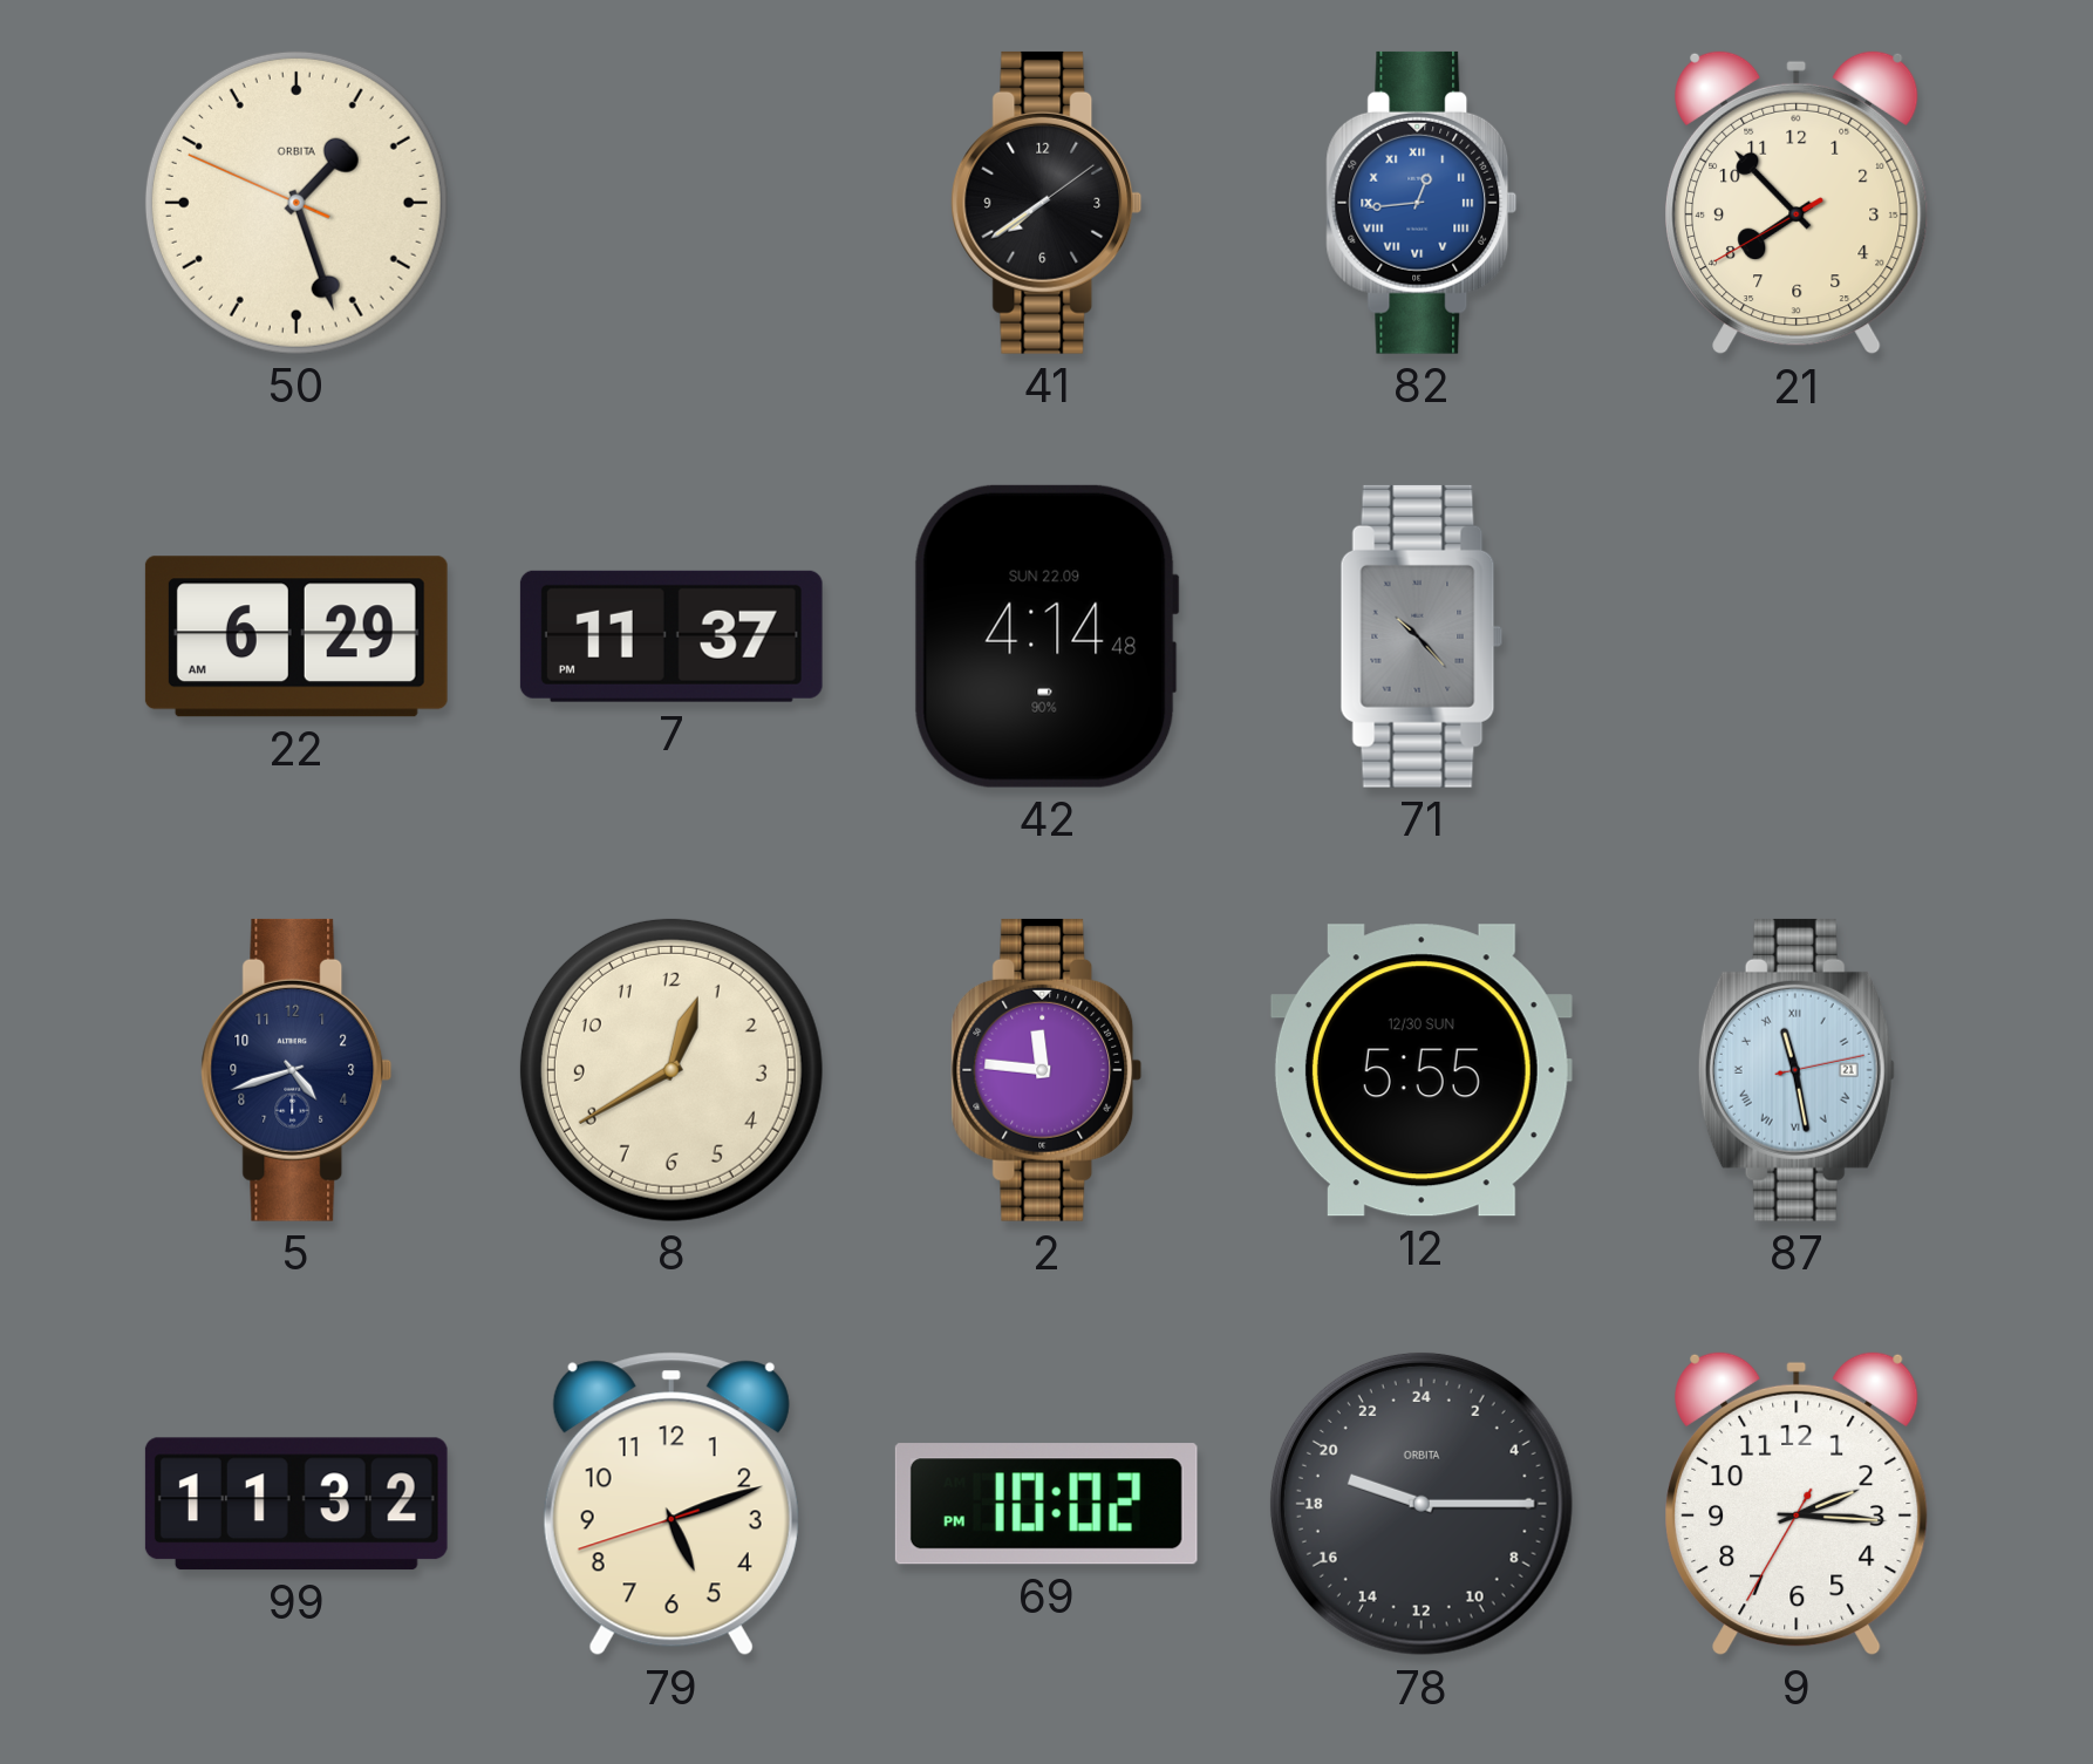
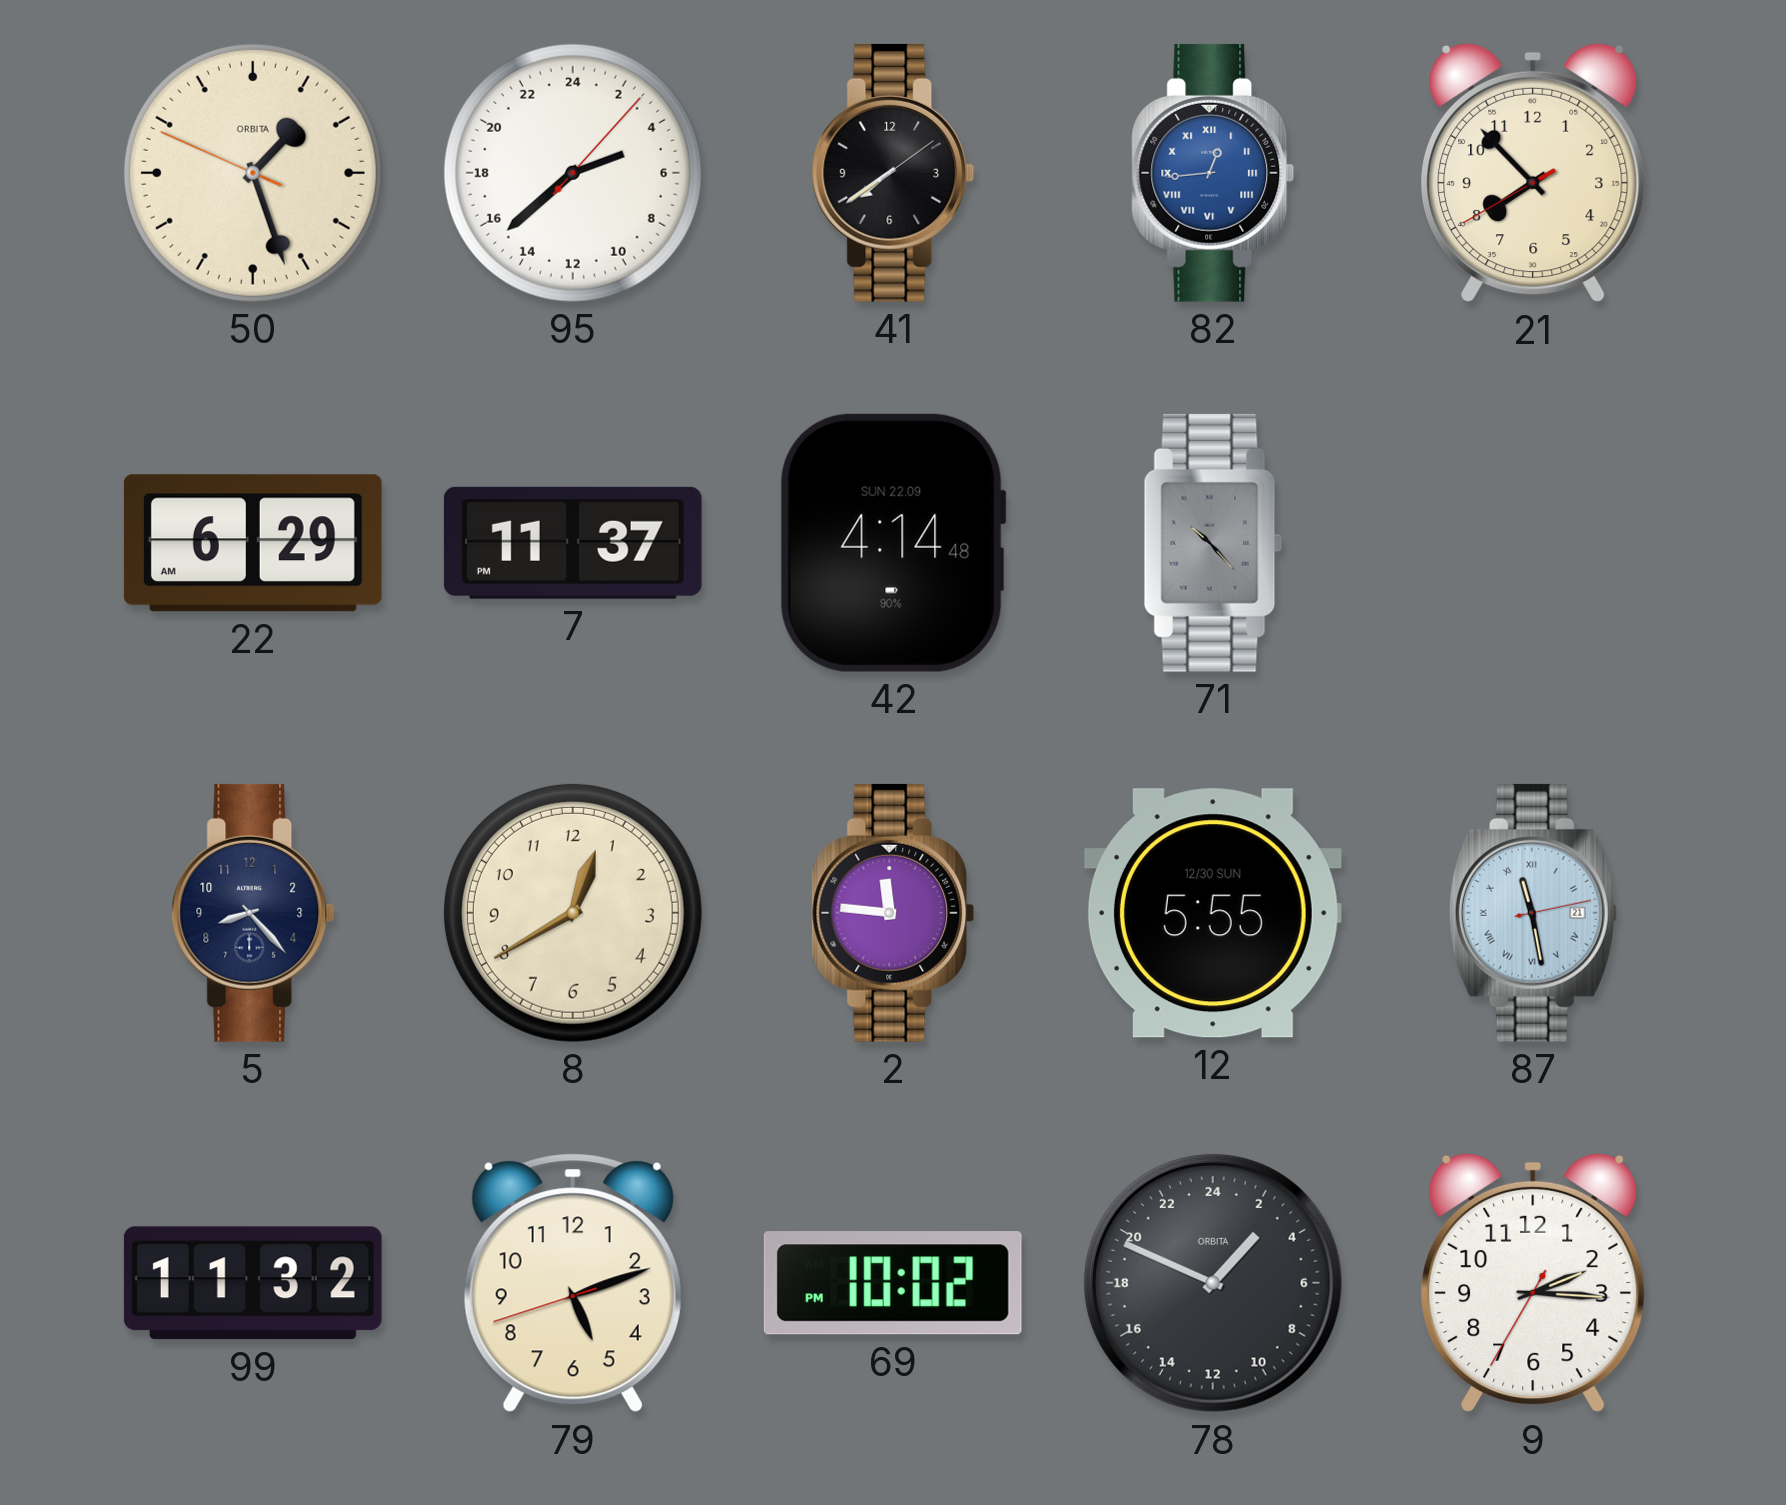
95: none -> 4:38
5: 4:42 -> 8:23
78: 19:15 -> 2:49
